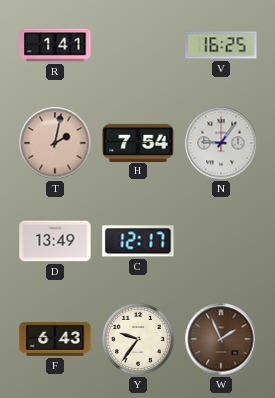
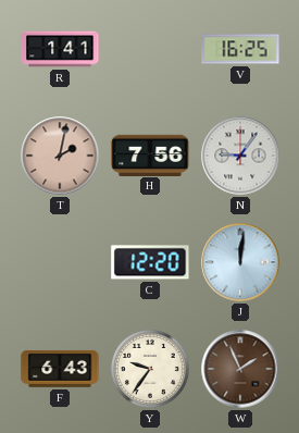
H: 7:54 -> 7:56
D: 13:49 -> none
C: 12:17 -> 12:20
J: none -> 12:01
